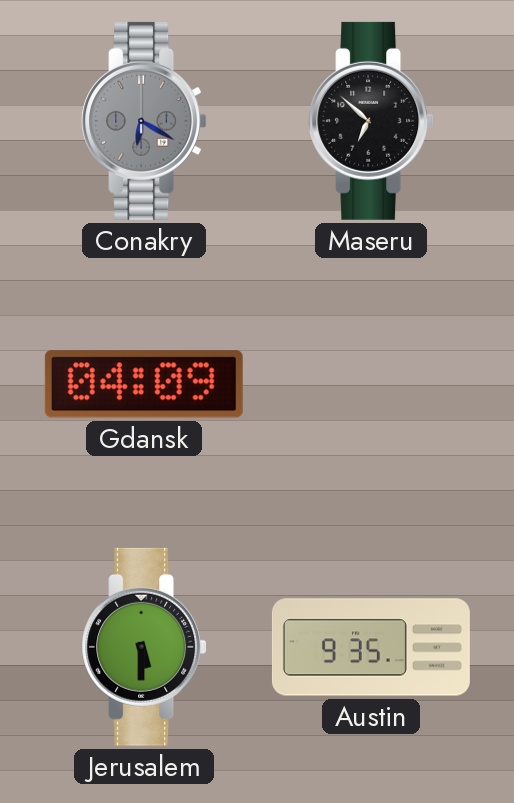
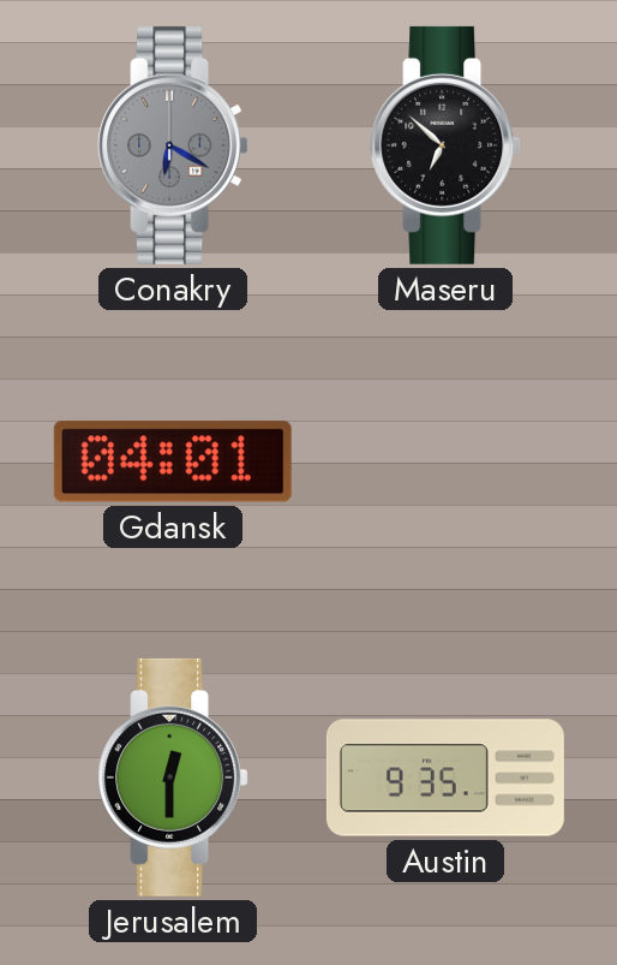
Gdansk: 04:09 -> 04:01
Jerusalem: 5:30 -> 12:30
